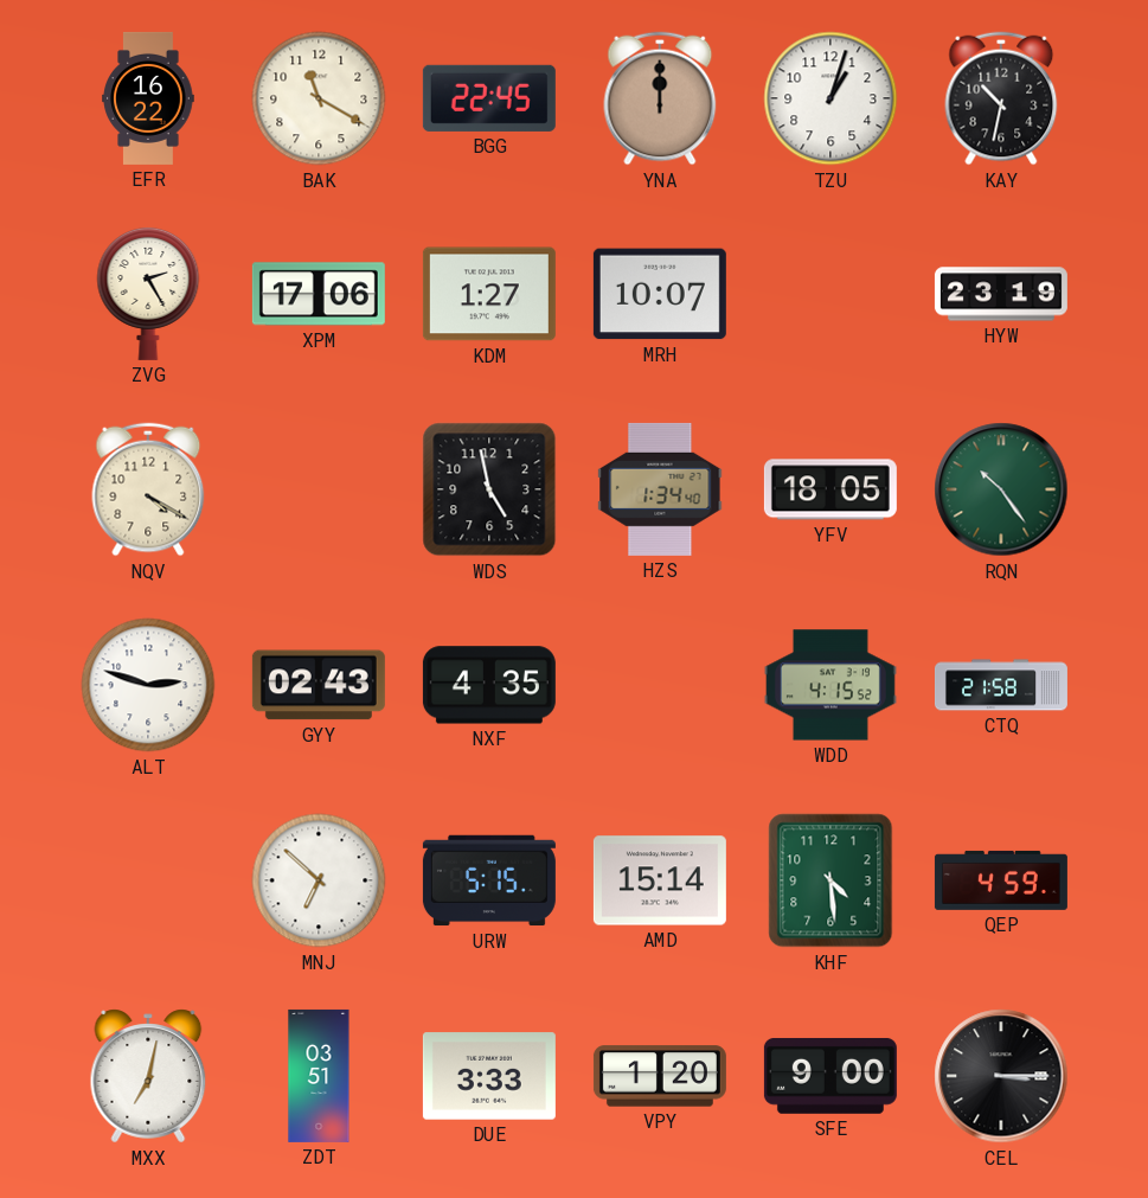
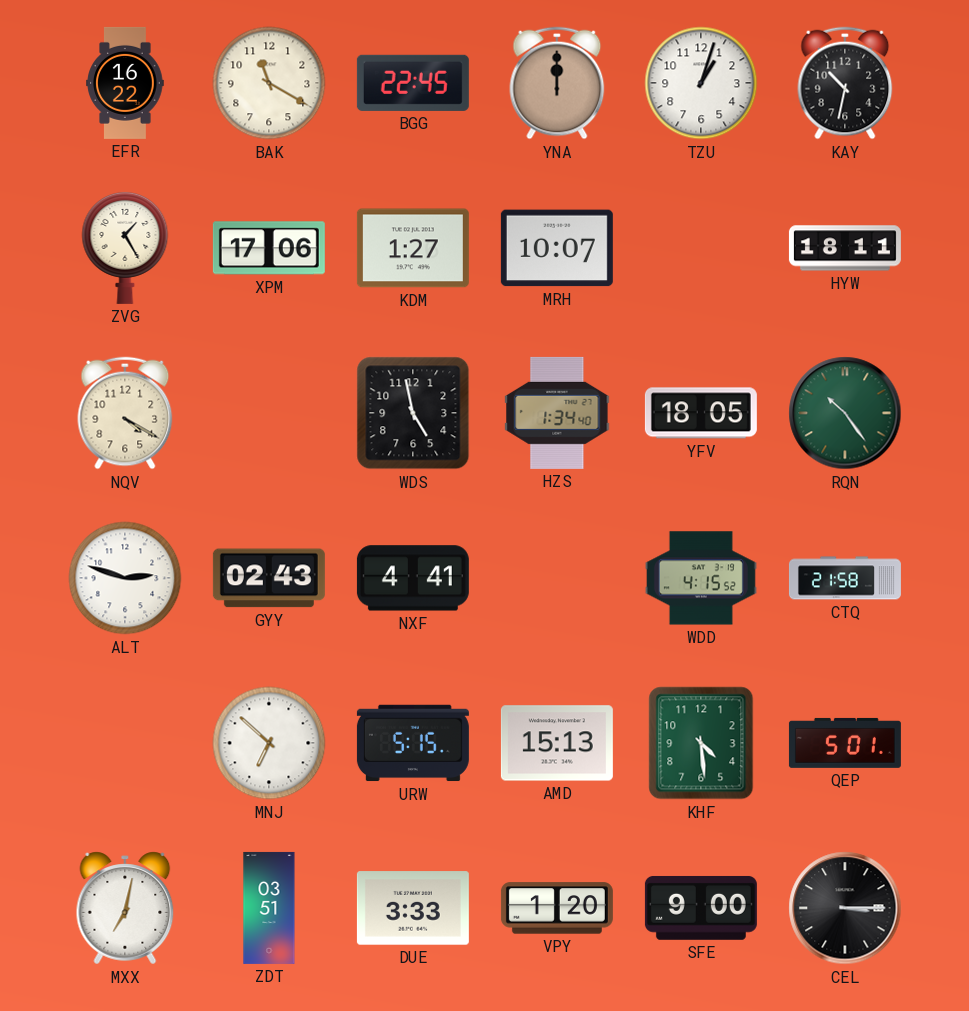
ZVG: 2:25 -> 1:25
HYW: 23:19 -> 18:11
NXF: 4:35 -> 4:41
AMD: 15:14 -> 15:13
QEP: 4:59 -> 5:01
